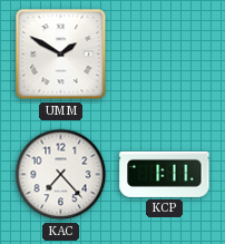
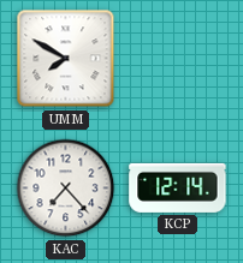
UMM: 1:50 -> 7:50
KCP: 1:11 -> 12:14
